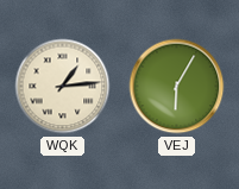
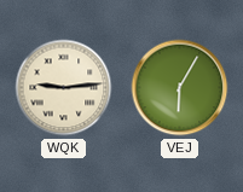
WQK: 1:14 -> 9:14
